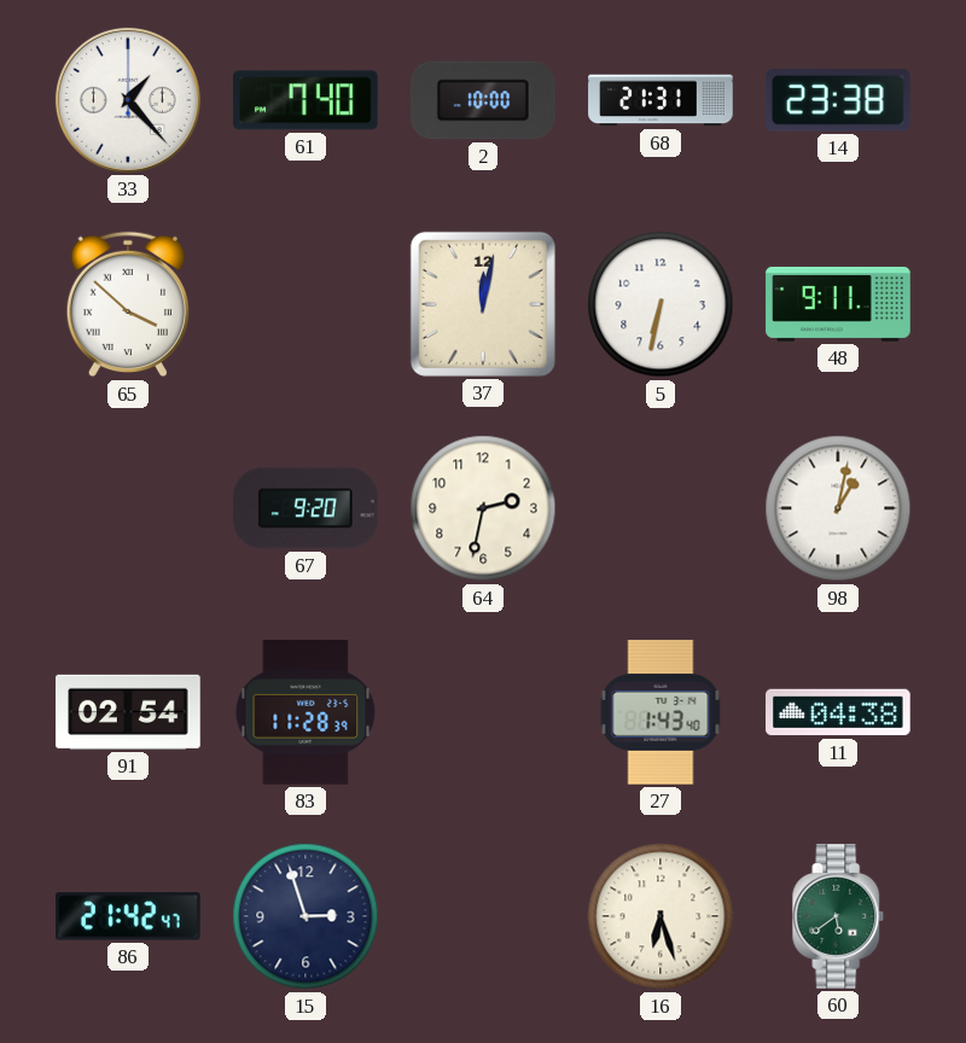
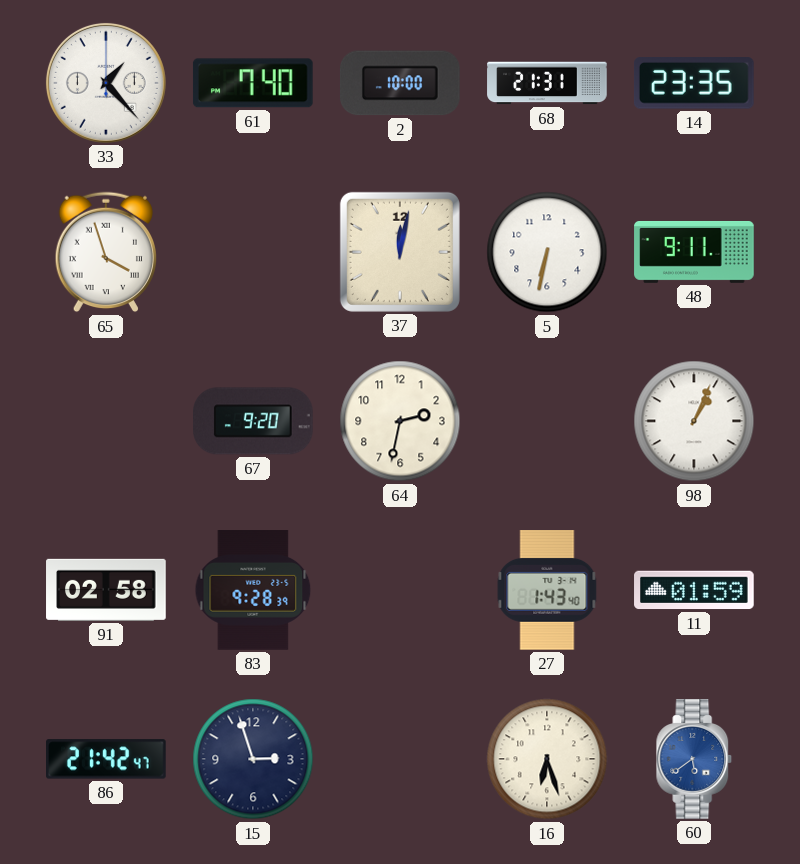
14: 23:38 -> 23:35
65: 3:52 -> 3:57
98: 1:02 -> 1:04
91: 02:54 -> 02:58
83: 11:28 -> 9:28
11: 04:38 -> 01:59
60 dial: green -> blue
